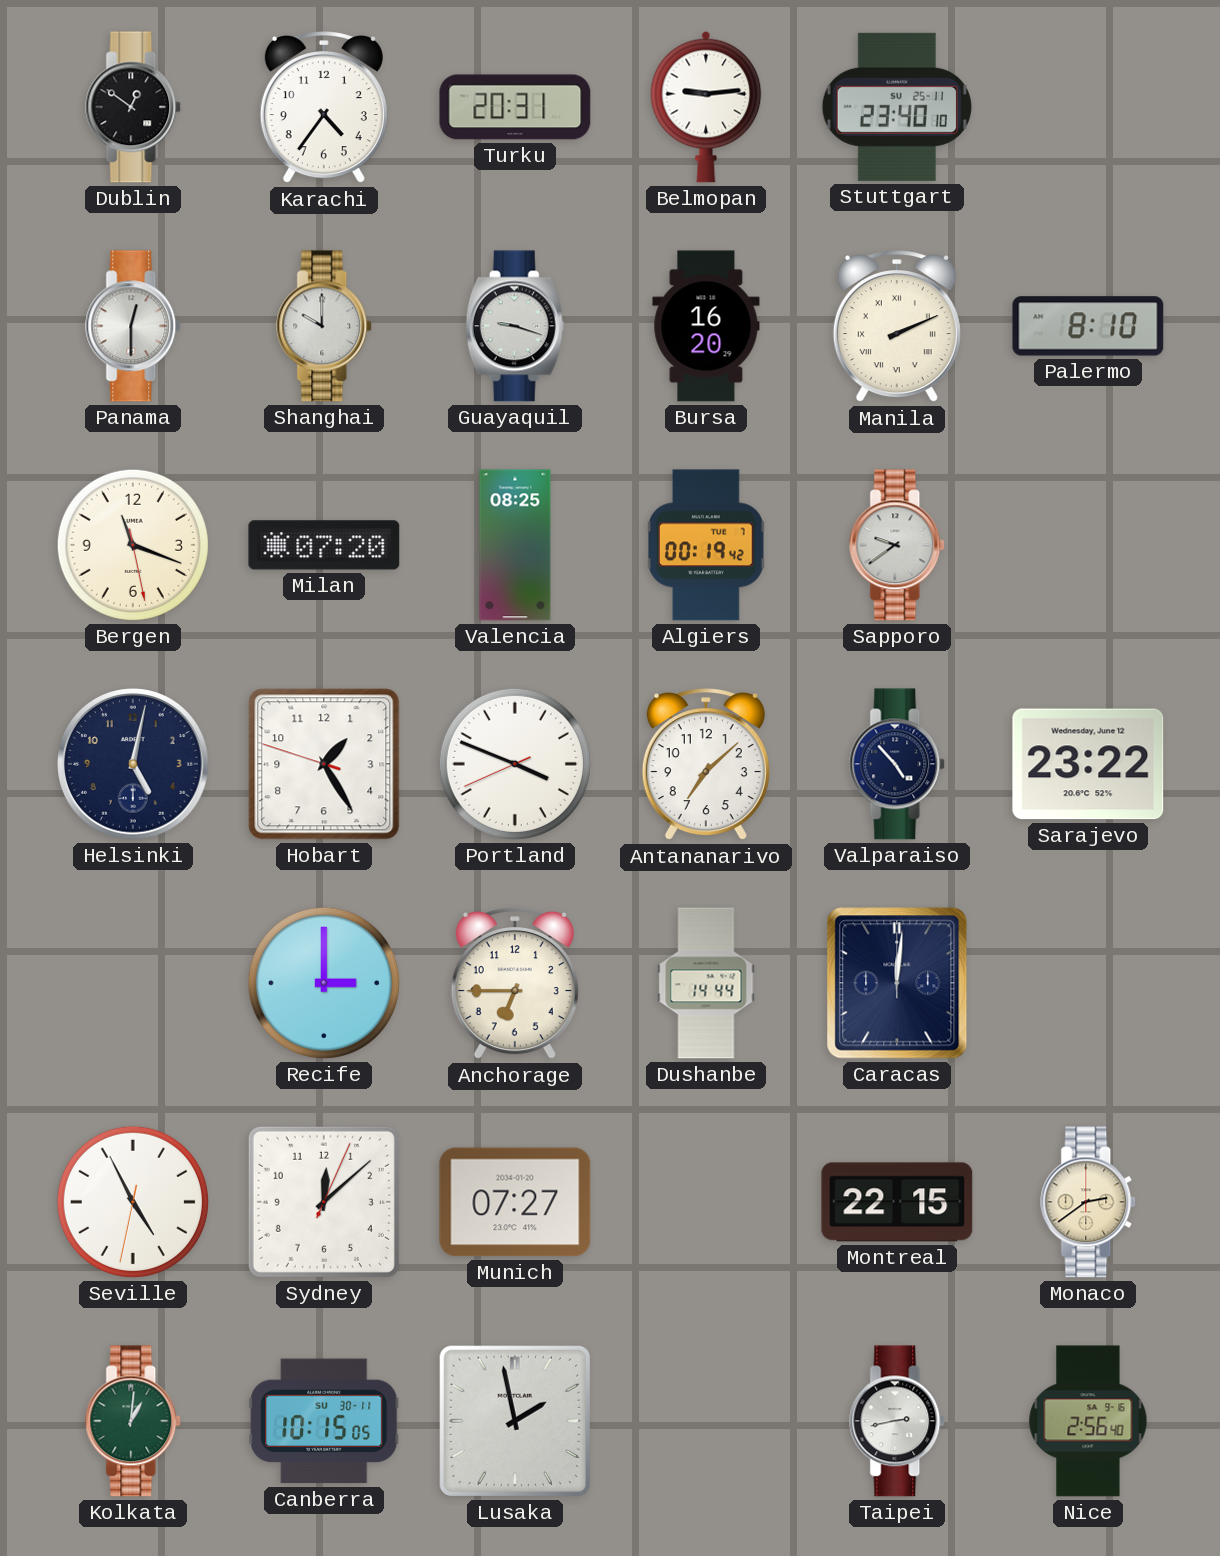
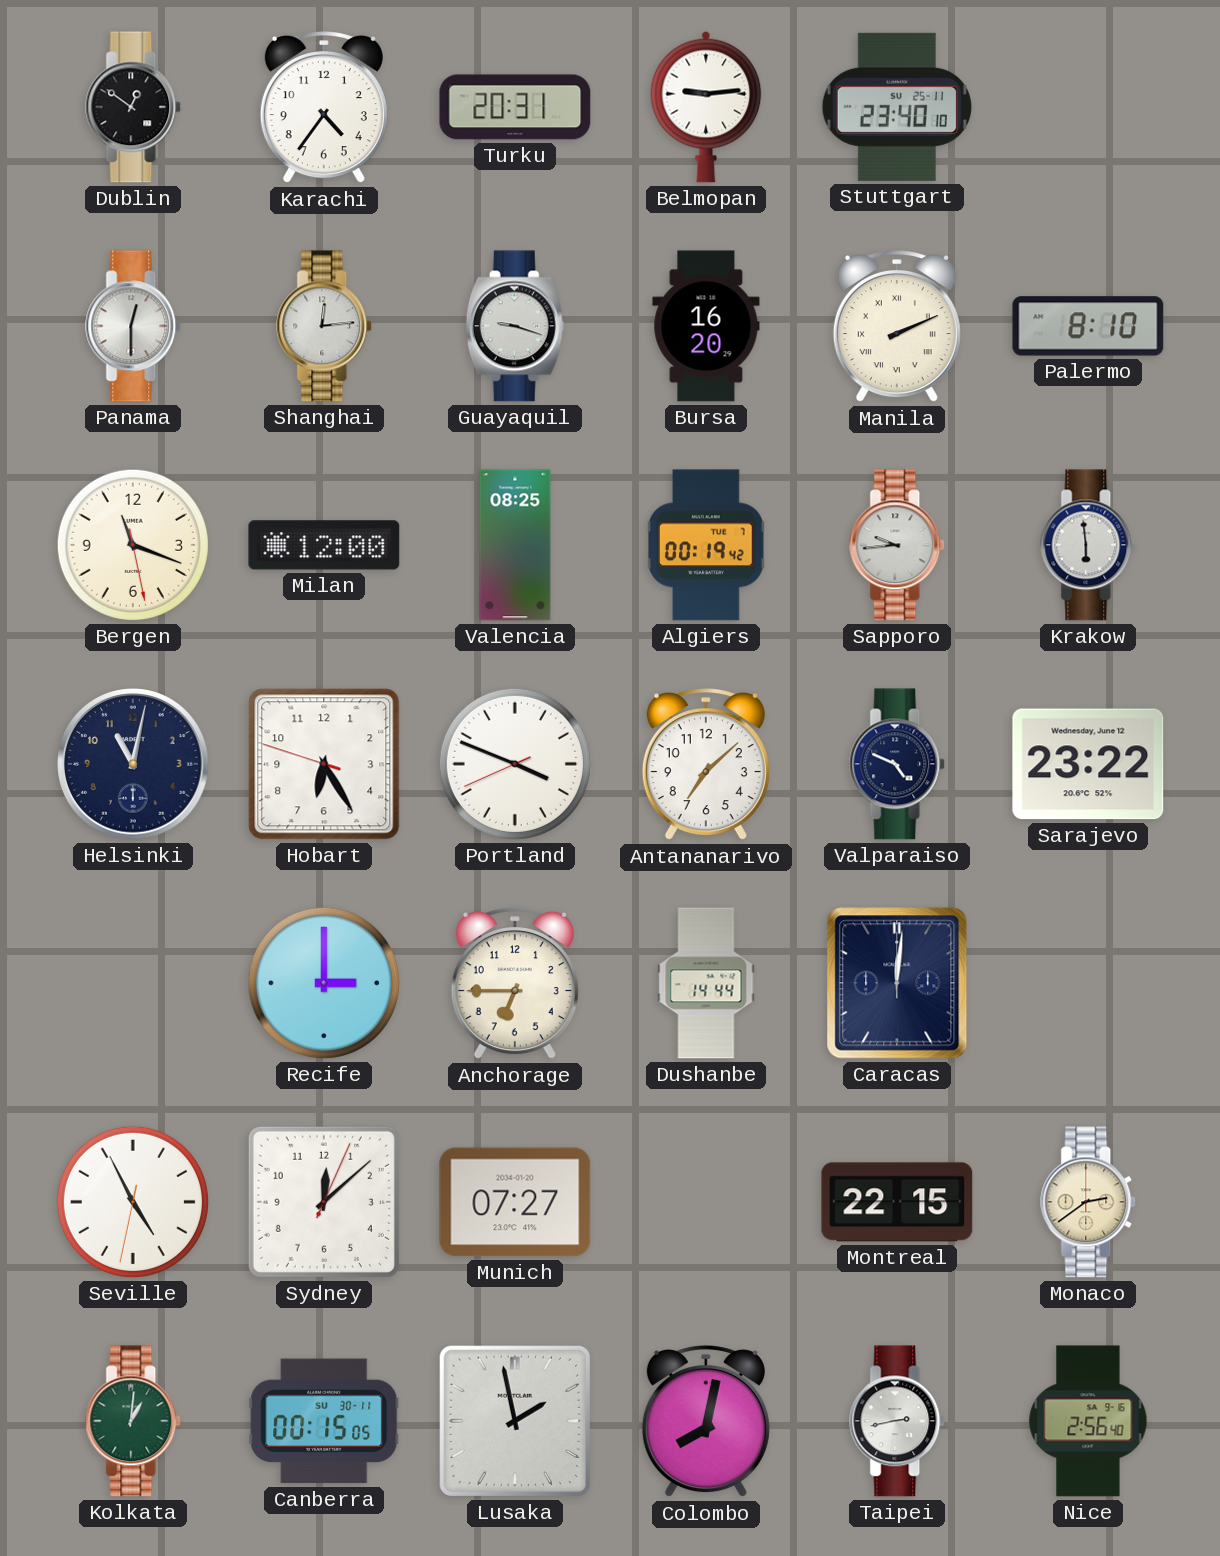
Shanghai: 10:00 -> 12:14
Milan: 07:20 -> 12:00
Sapporo: 9:39 -> 9:44
Krakow: none -> 5:59
Helsinki: 5:02 -> 11:02
Hobart: 1:24 -> 6:24
Valparaiso: 4:53 -> 4:49
Canberra: 10:15 -> 00:15
Colombo: none -> 8:02
